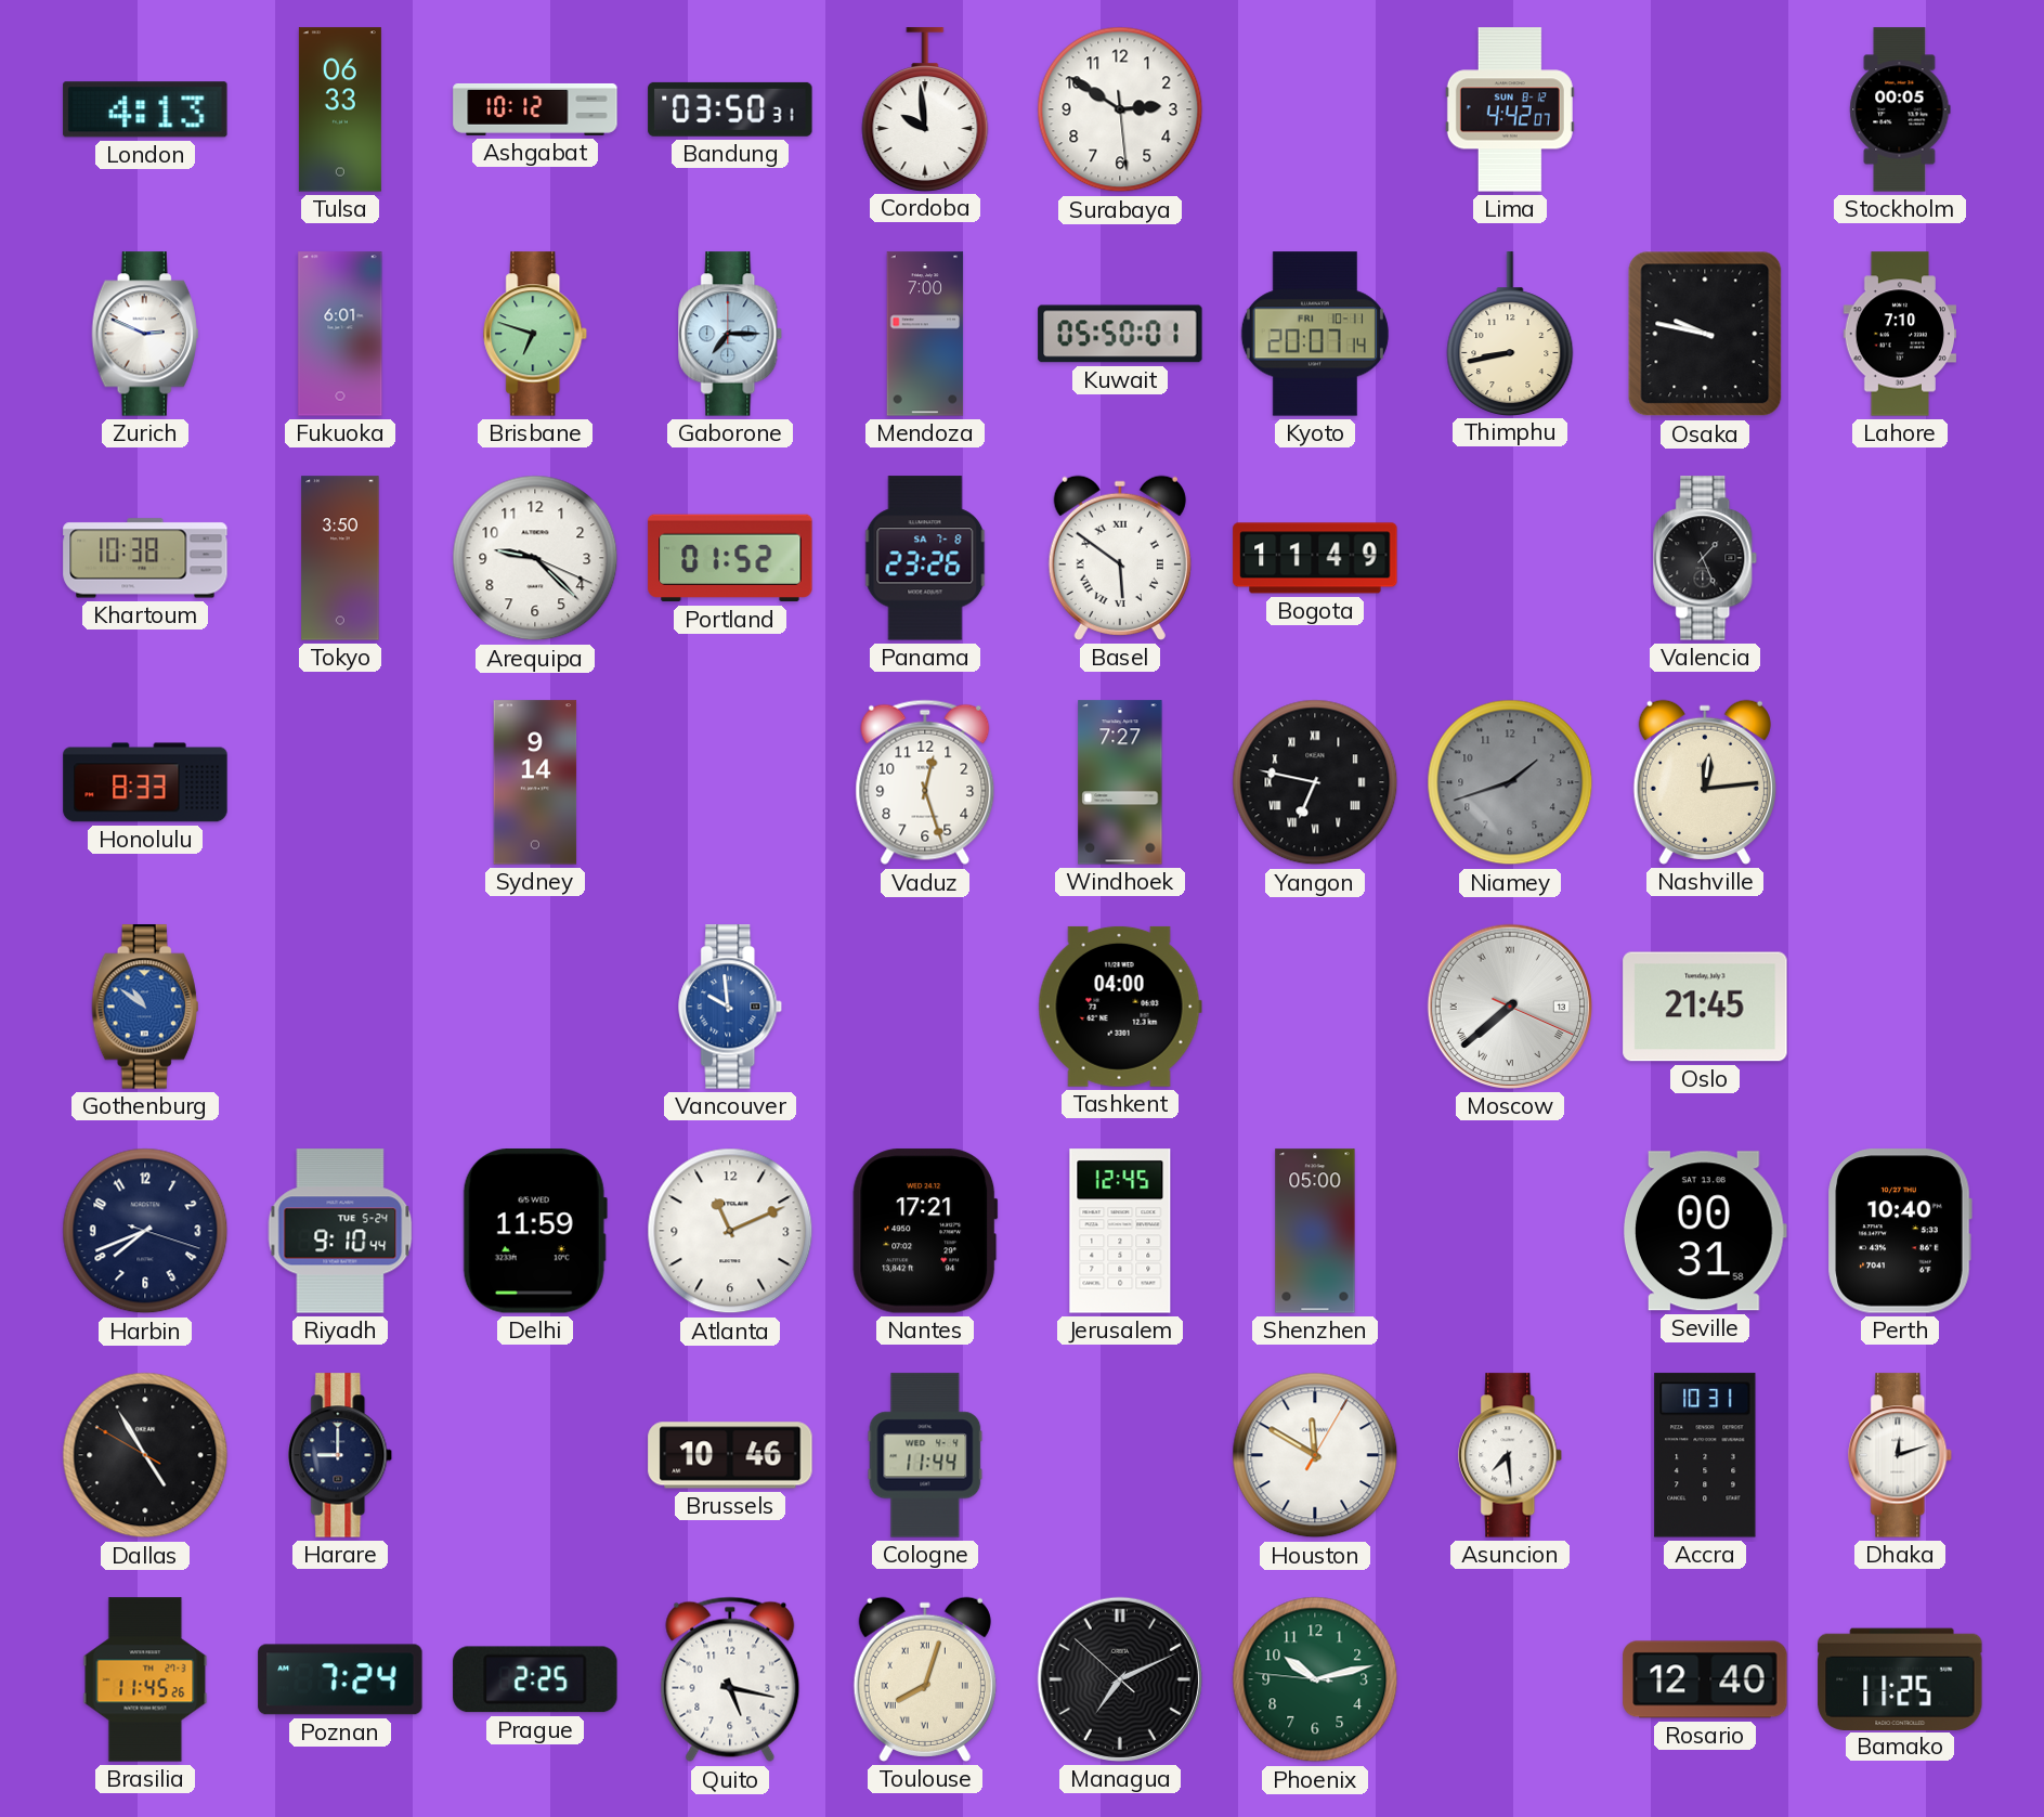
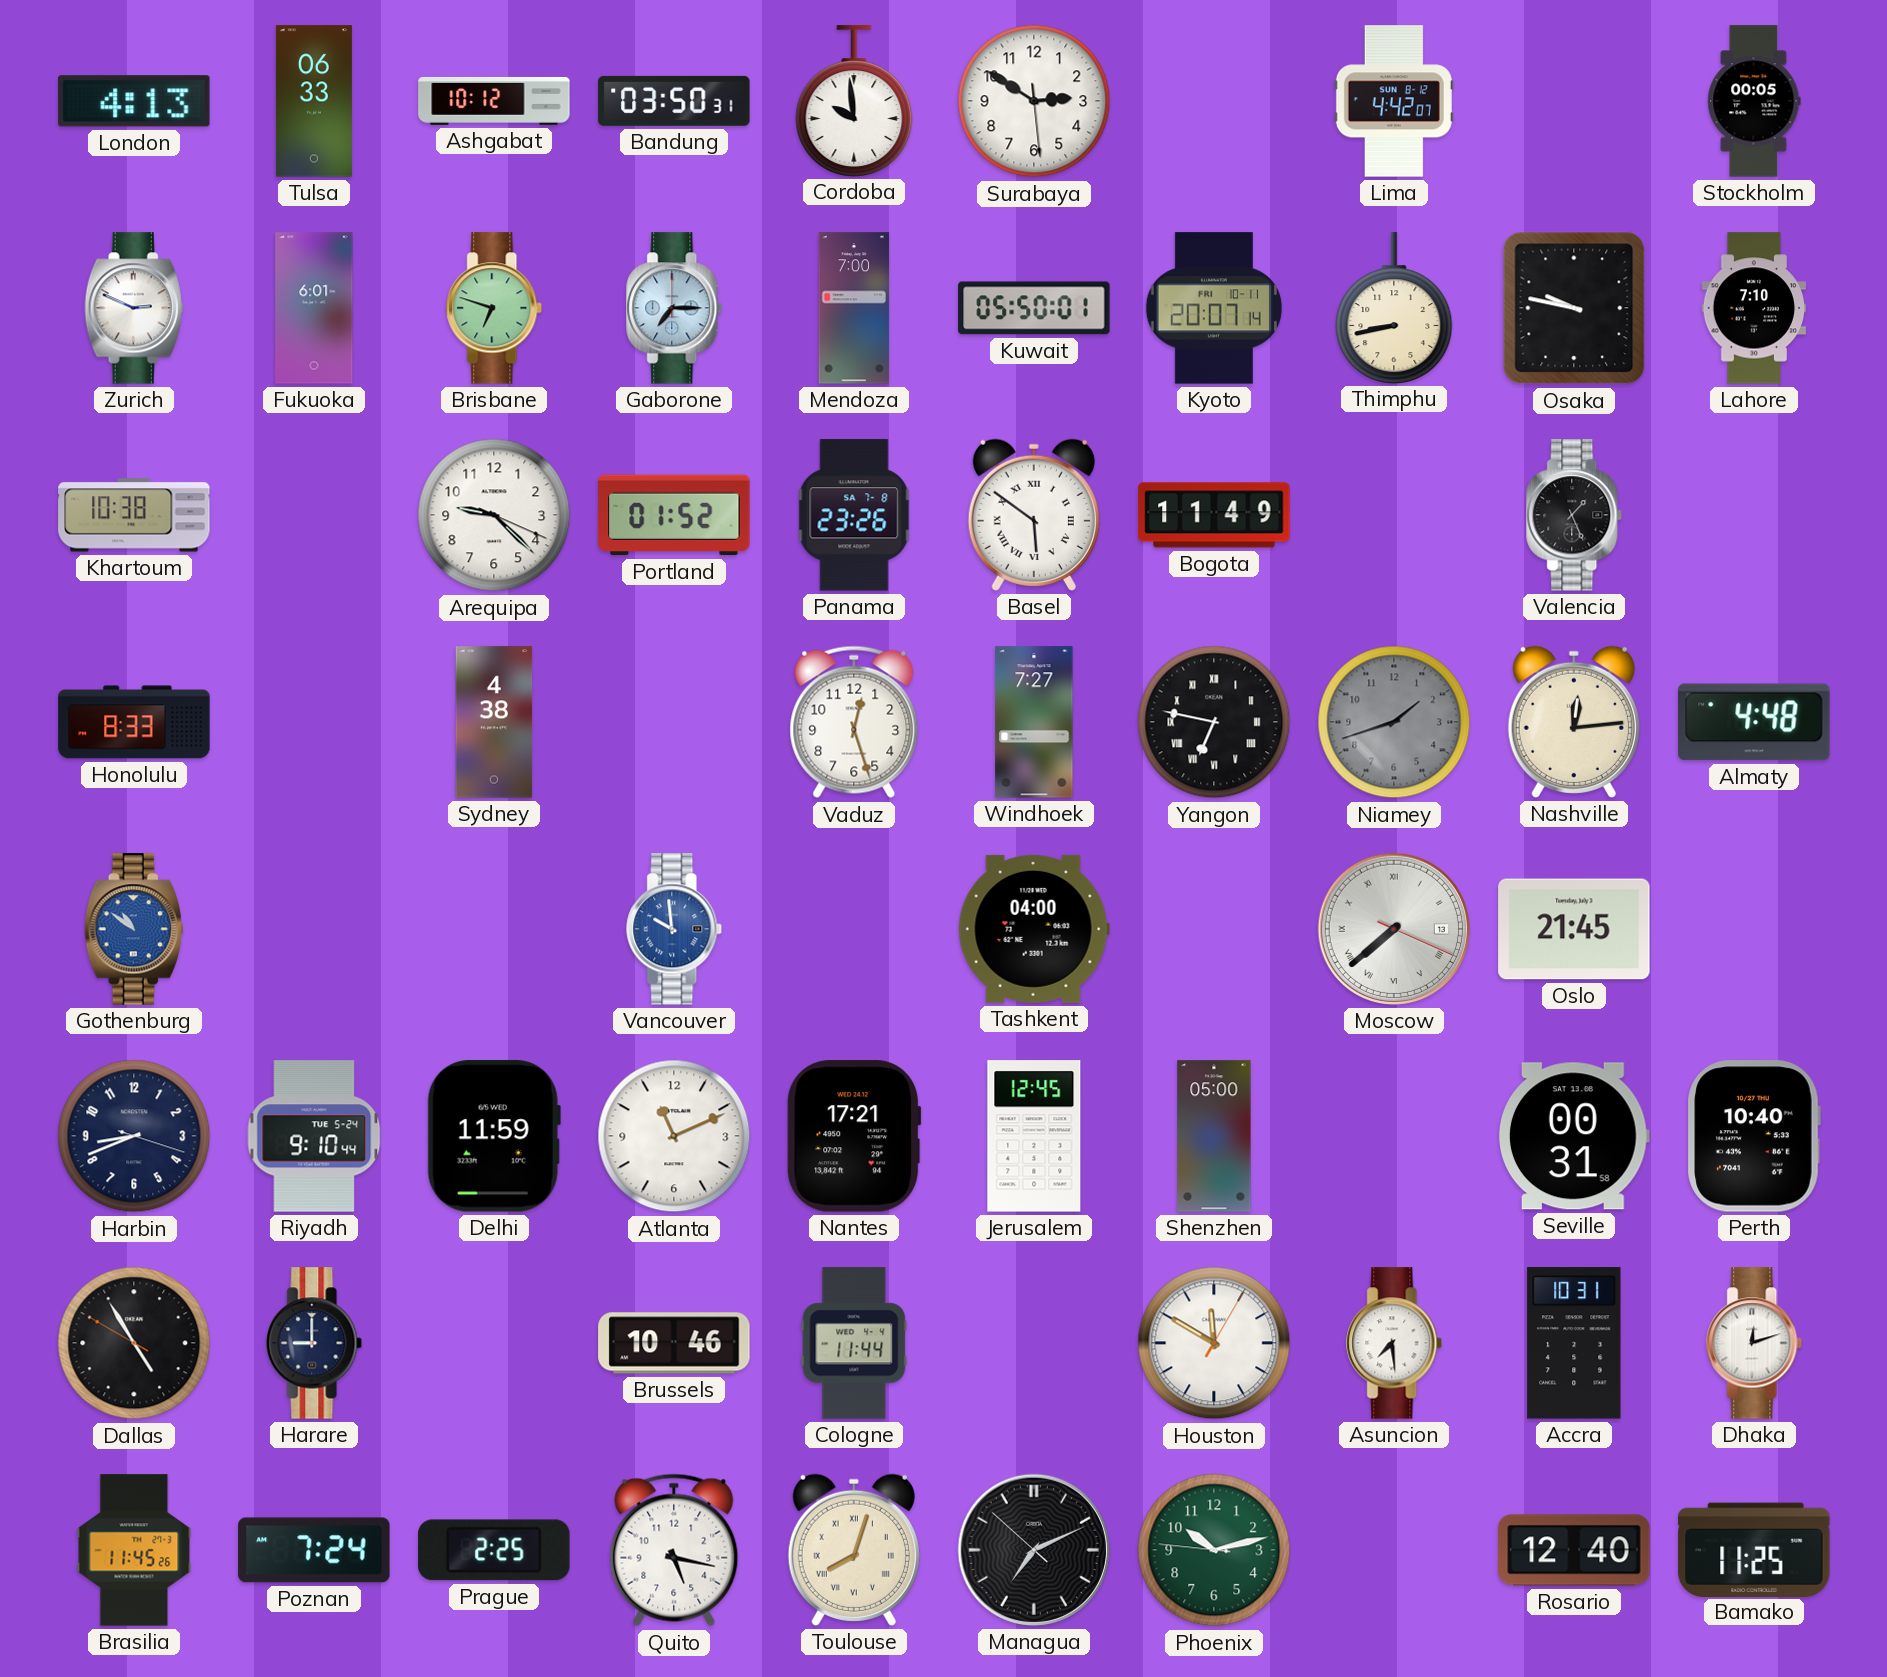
Tokyo: 3:50 -> none
Sydney: 9:14 -> 4:38
Almaty: none -> 4:48
Harbin: 7:41 -> 8:41
